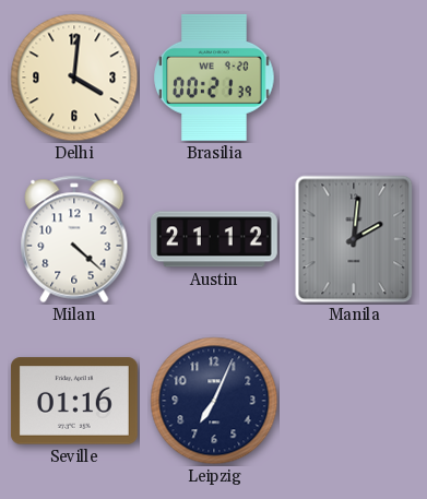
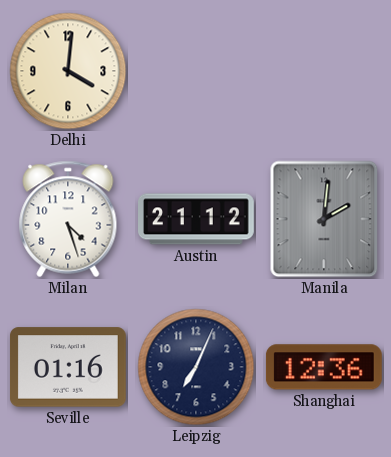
Brasilia: 00:21 -> none
Milan: 4:22 -> 4:27
Shanghai: none -> 12:36
